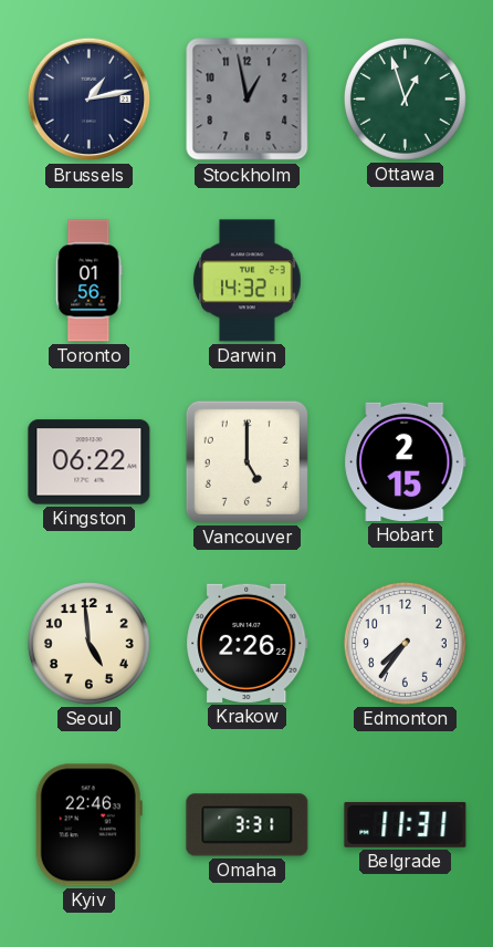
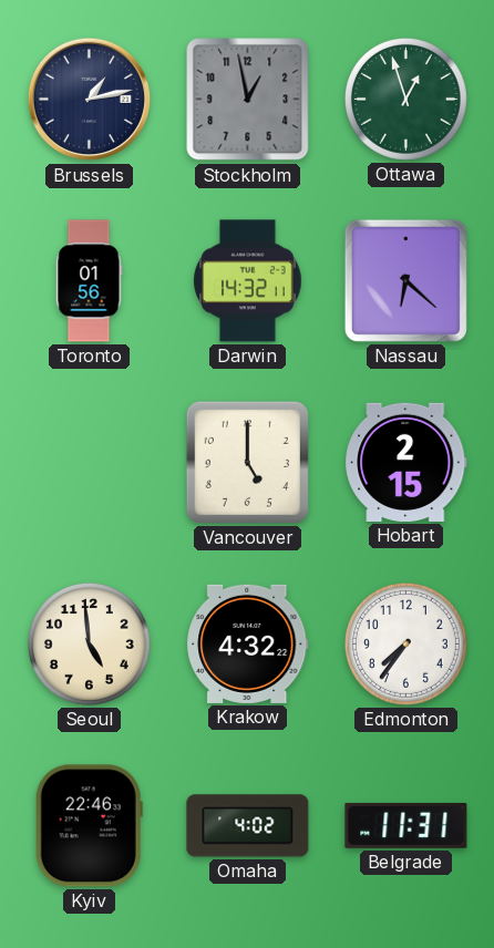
Nassau: none -> 6:22
Kingston: 06:22 -> none
Krakow: 2:26 -> 4:32
Omaha: 3:31 -> 4:02
